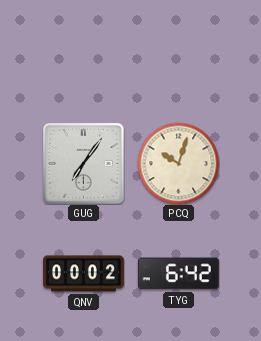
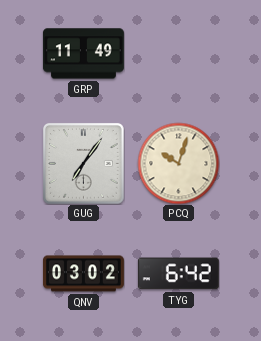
GRP: none -> 11:49
QNV: 00:02 -> 03:02
